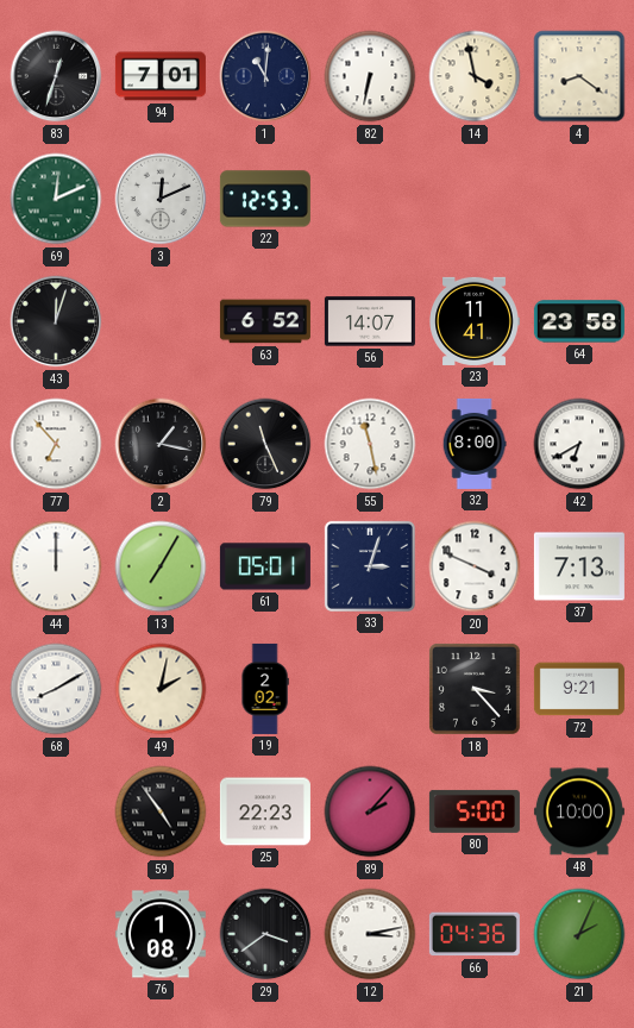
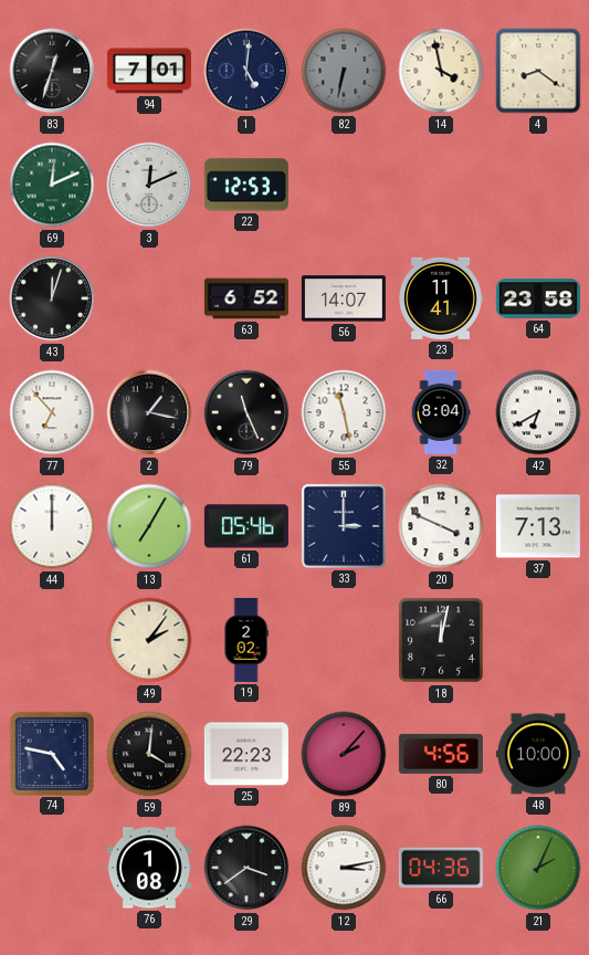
1: 11:01 -> 5:01
82 dial: white -> grey
32: 8:00 -> 8:04
61: 05:01 -> 05:46
33: 3:03 -> 3:00
68: 8:10 -> none
49: 2:02 -> 2:06
18: 3:23 -> 12:02
72: 9:21 -> none
74: none -> 4:47
59: 4:54 -> 4:01
80: 5:00 -> 4:56
